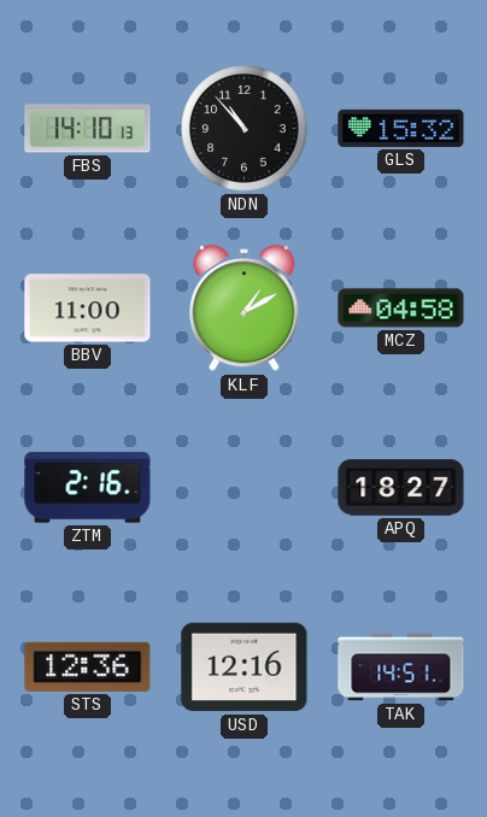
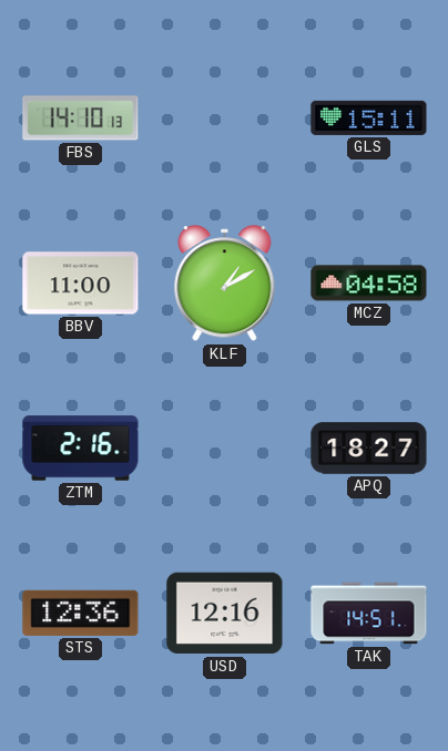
NDN: 10:53 -> none
GLS: 15:32 -> 15:11
